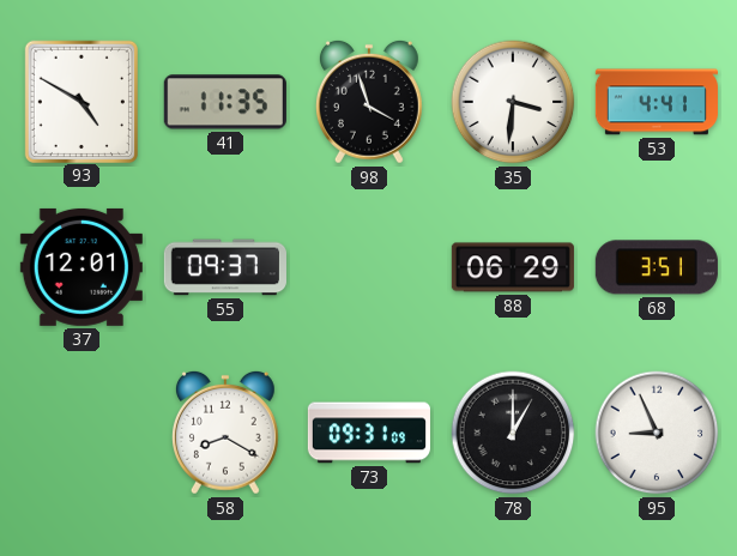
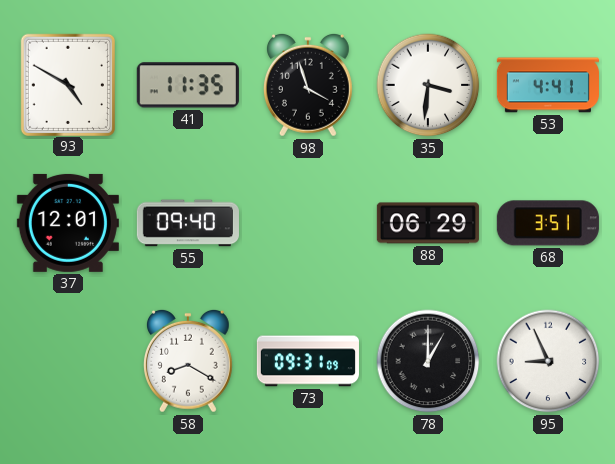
55: 09:37 -> 09:40
